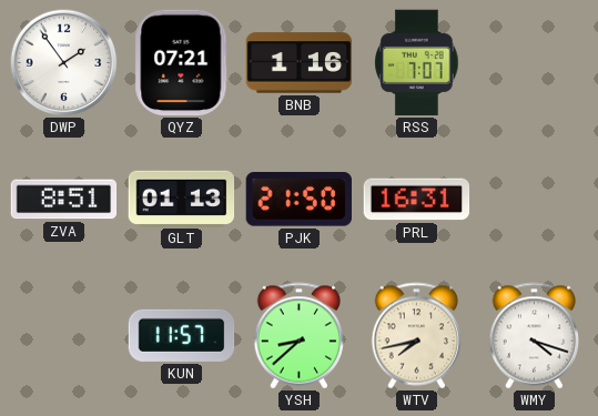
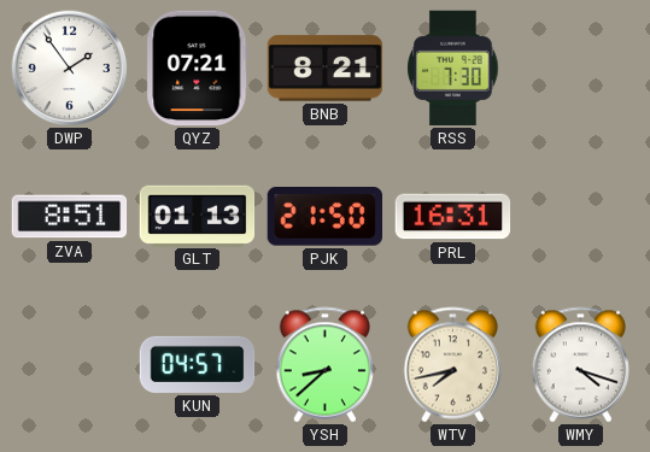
BNB: 1:16 -> 8:21
RSS: 7:07 -> 7:30
KUN: 11:57 -> 04:57
